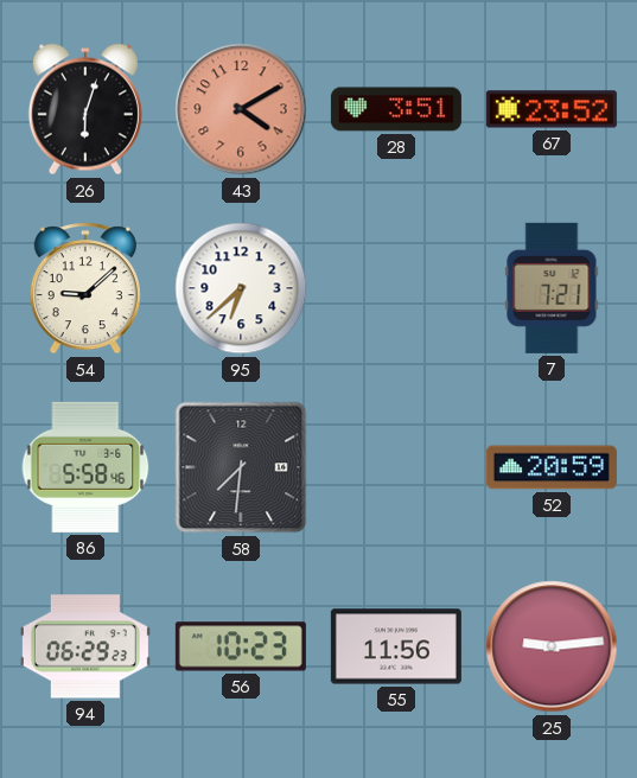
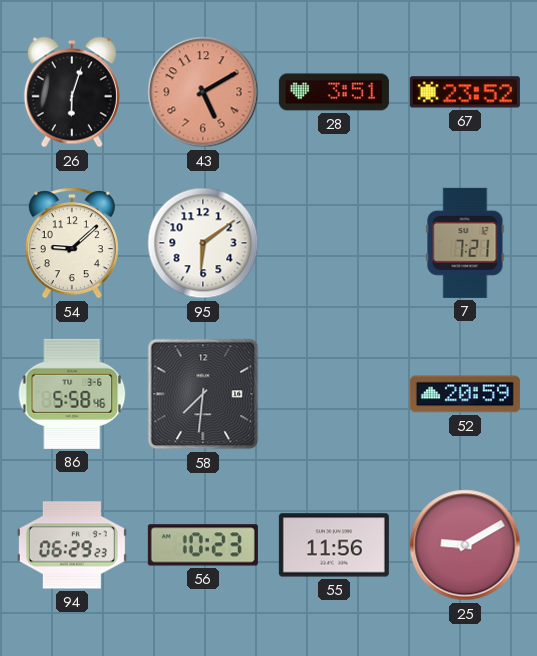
43: 4:10 -> 5:10
95: 6:38 -> 6:09
25: 9:14 -> 9:10
